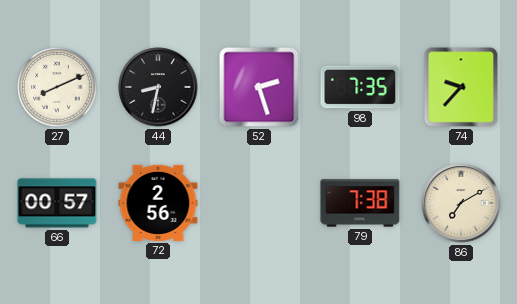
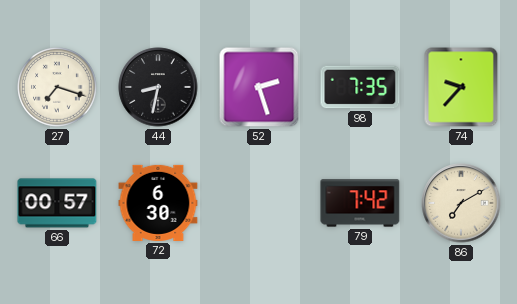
27: 8:11 -> 7:18
72: 2:56 -> 6:30
79: 7:38 -> 7:42
